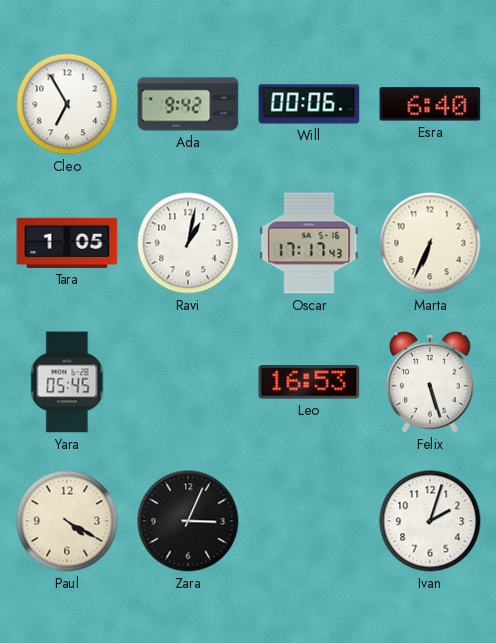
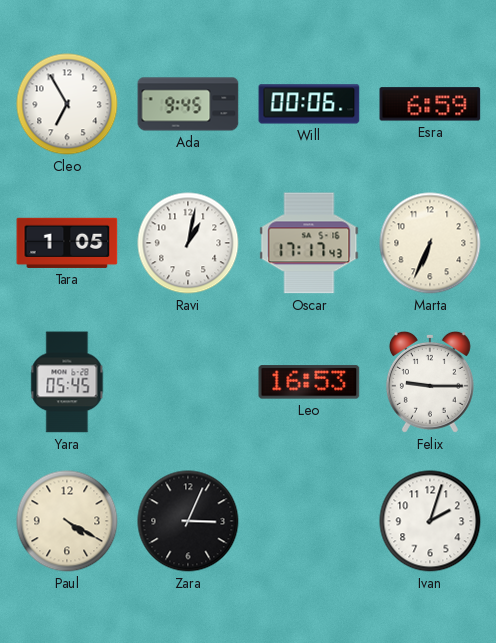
Ada: 9:42 -> 9:45
Esra: 6:40 -> 6:59
Felix: 5:27 -> 9:15
